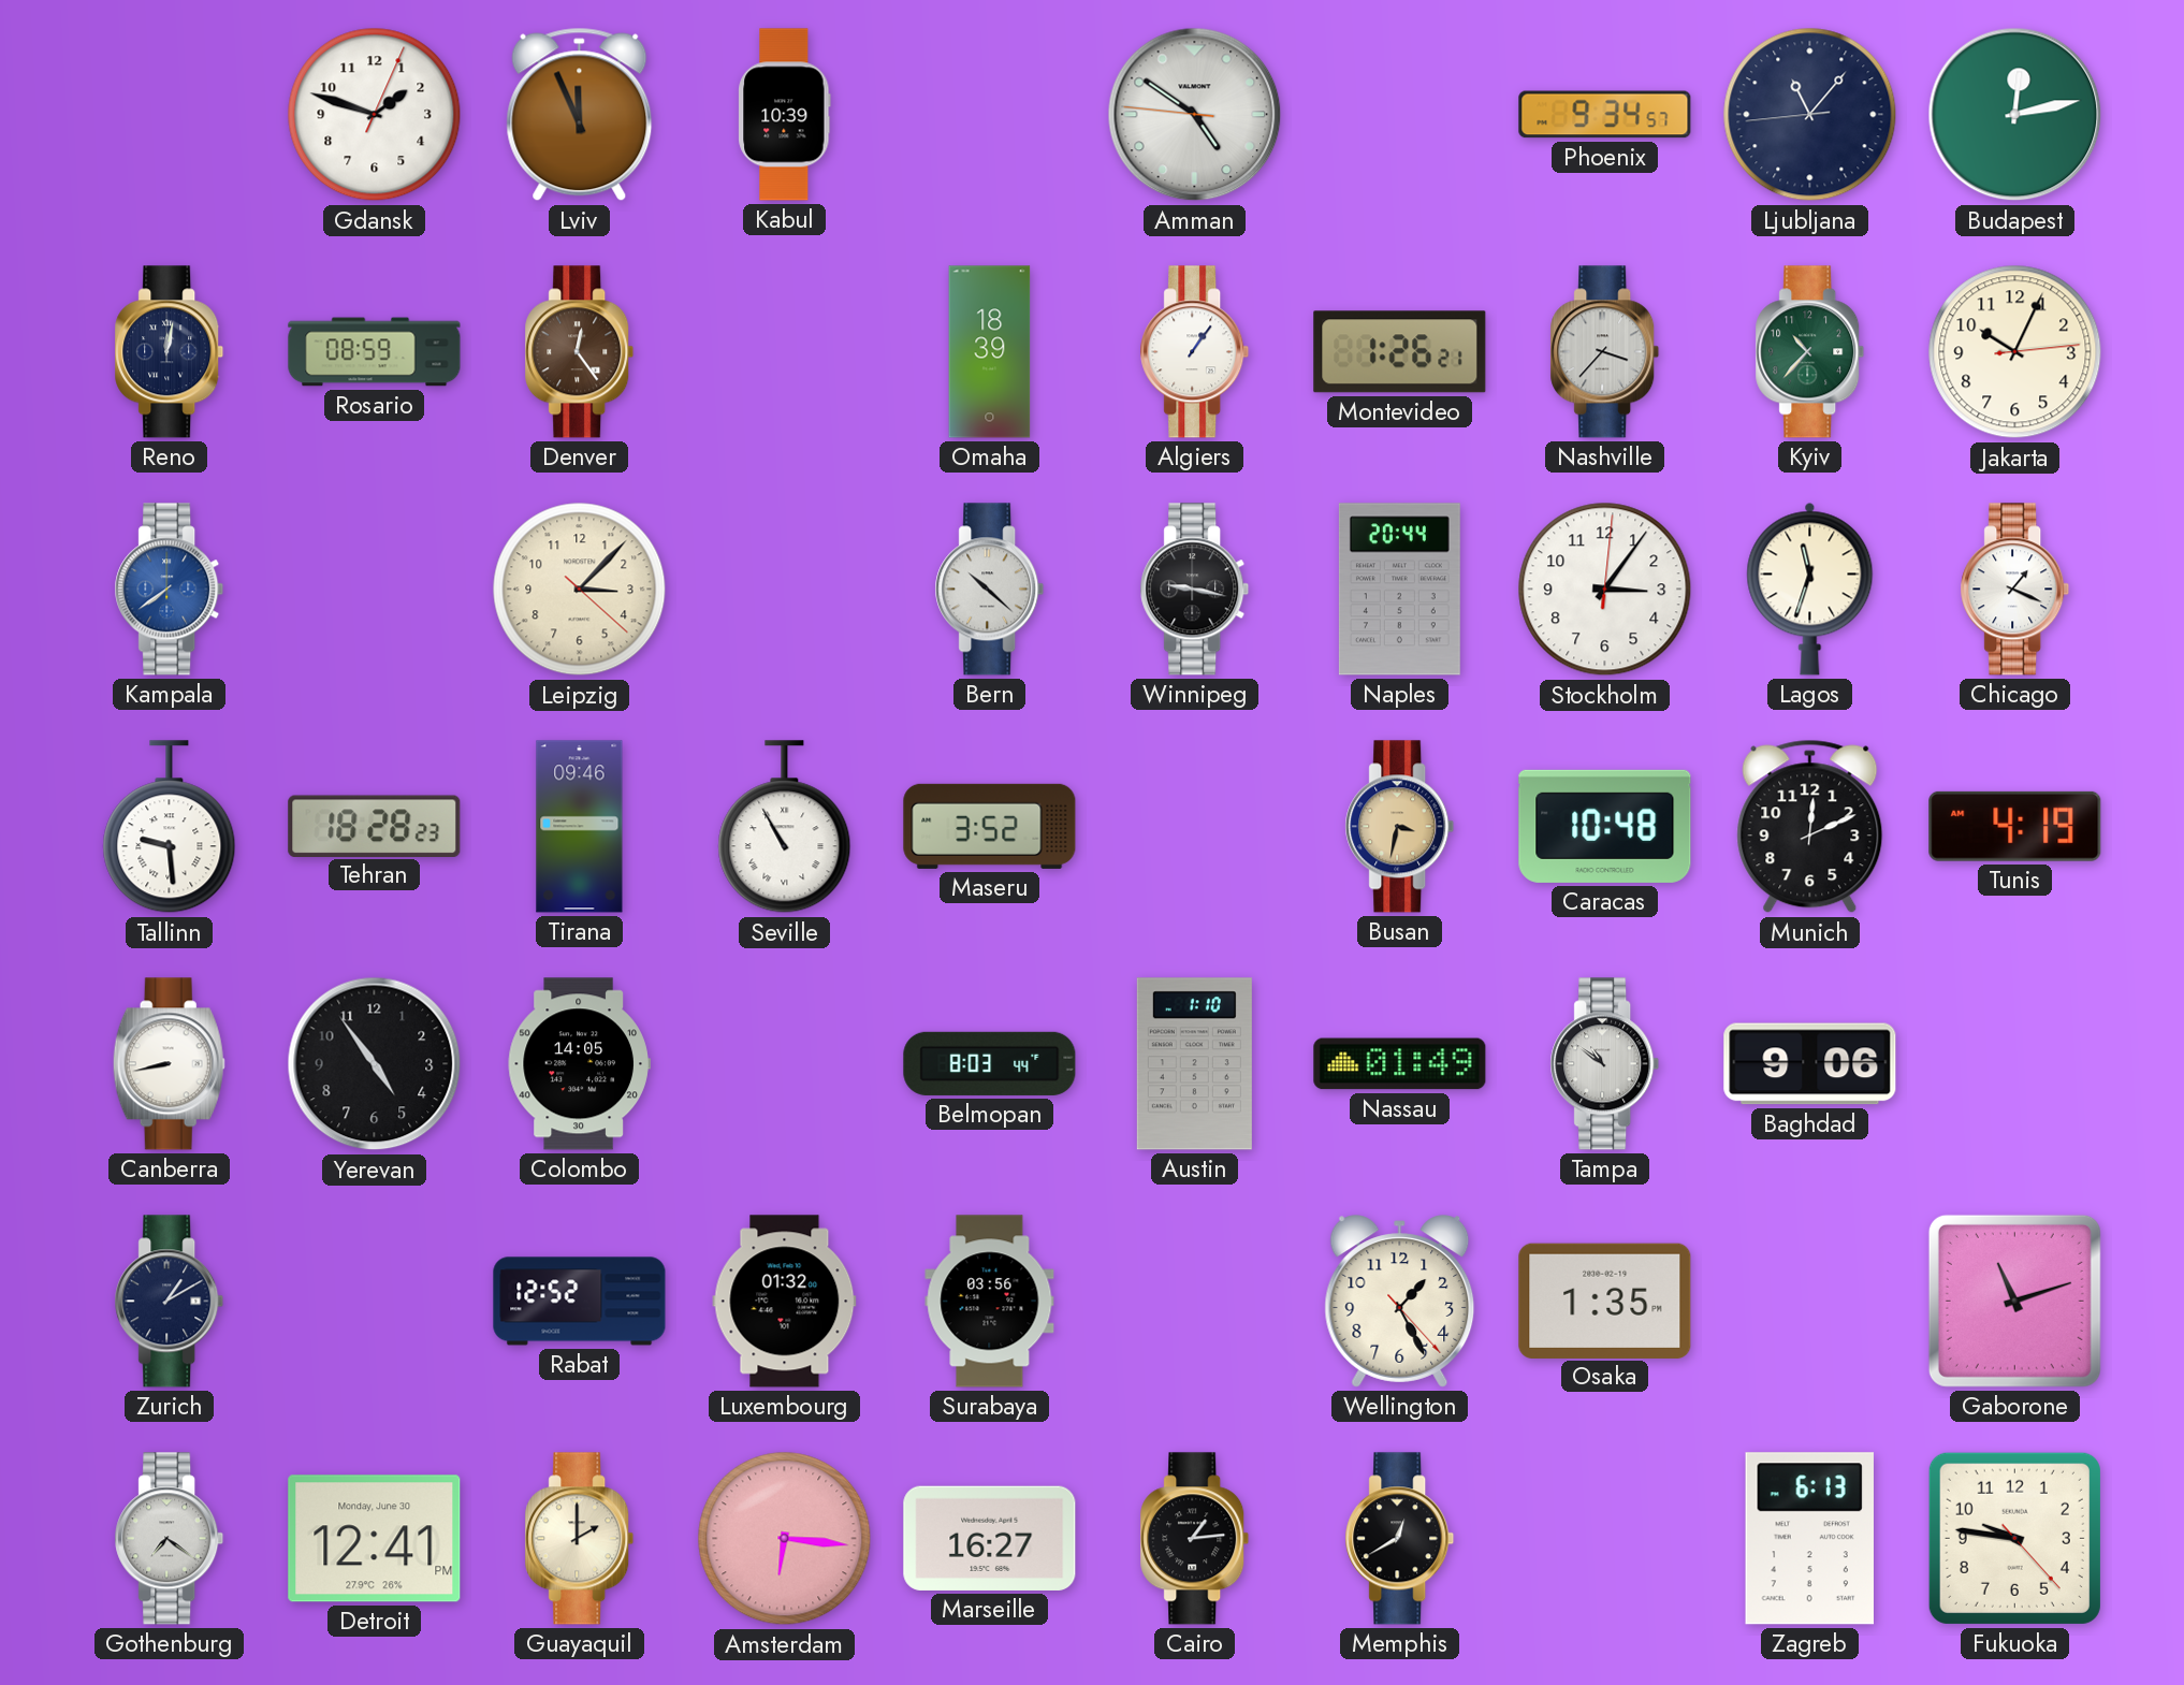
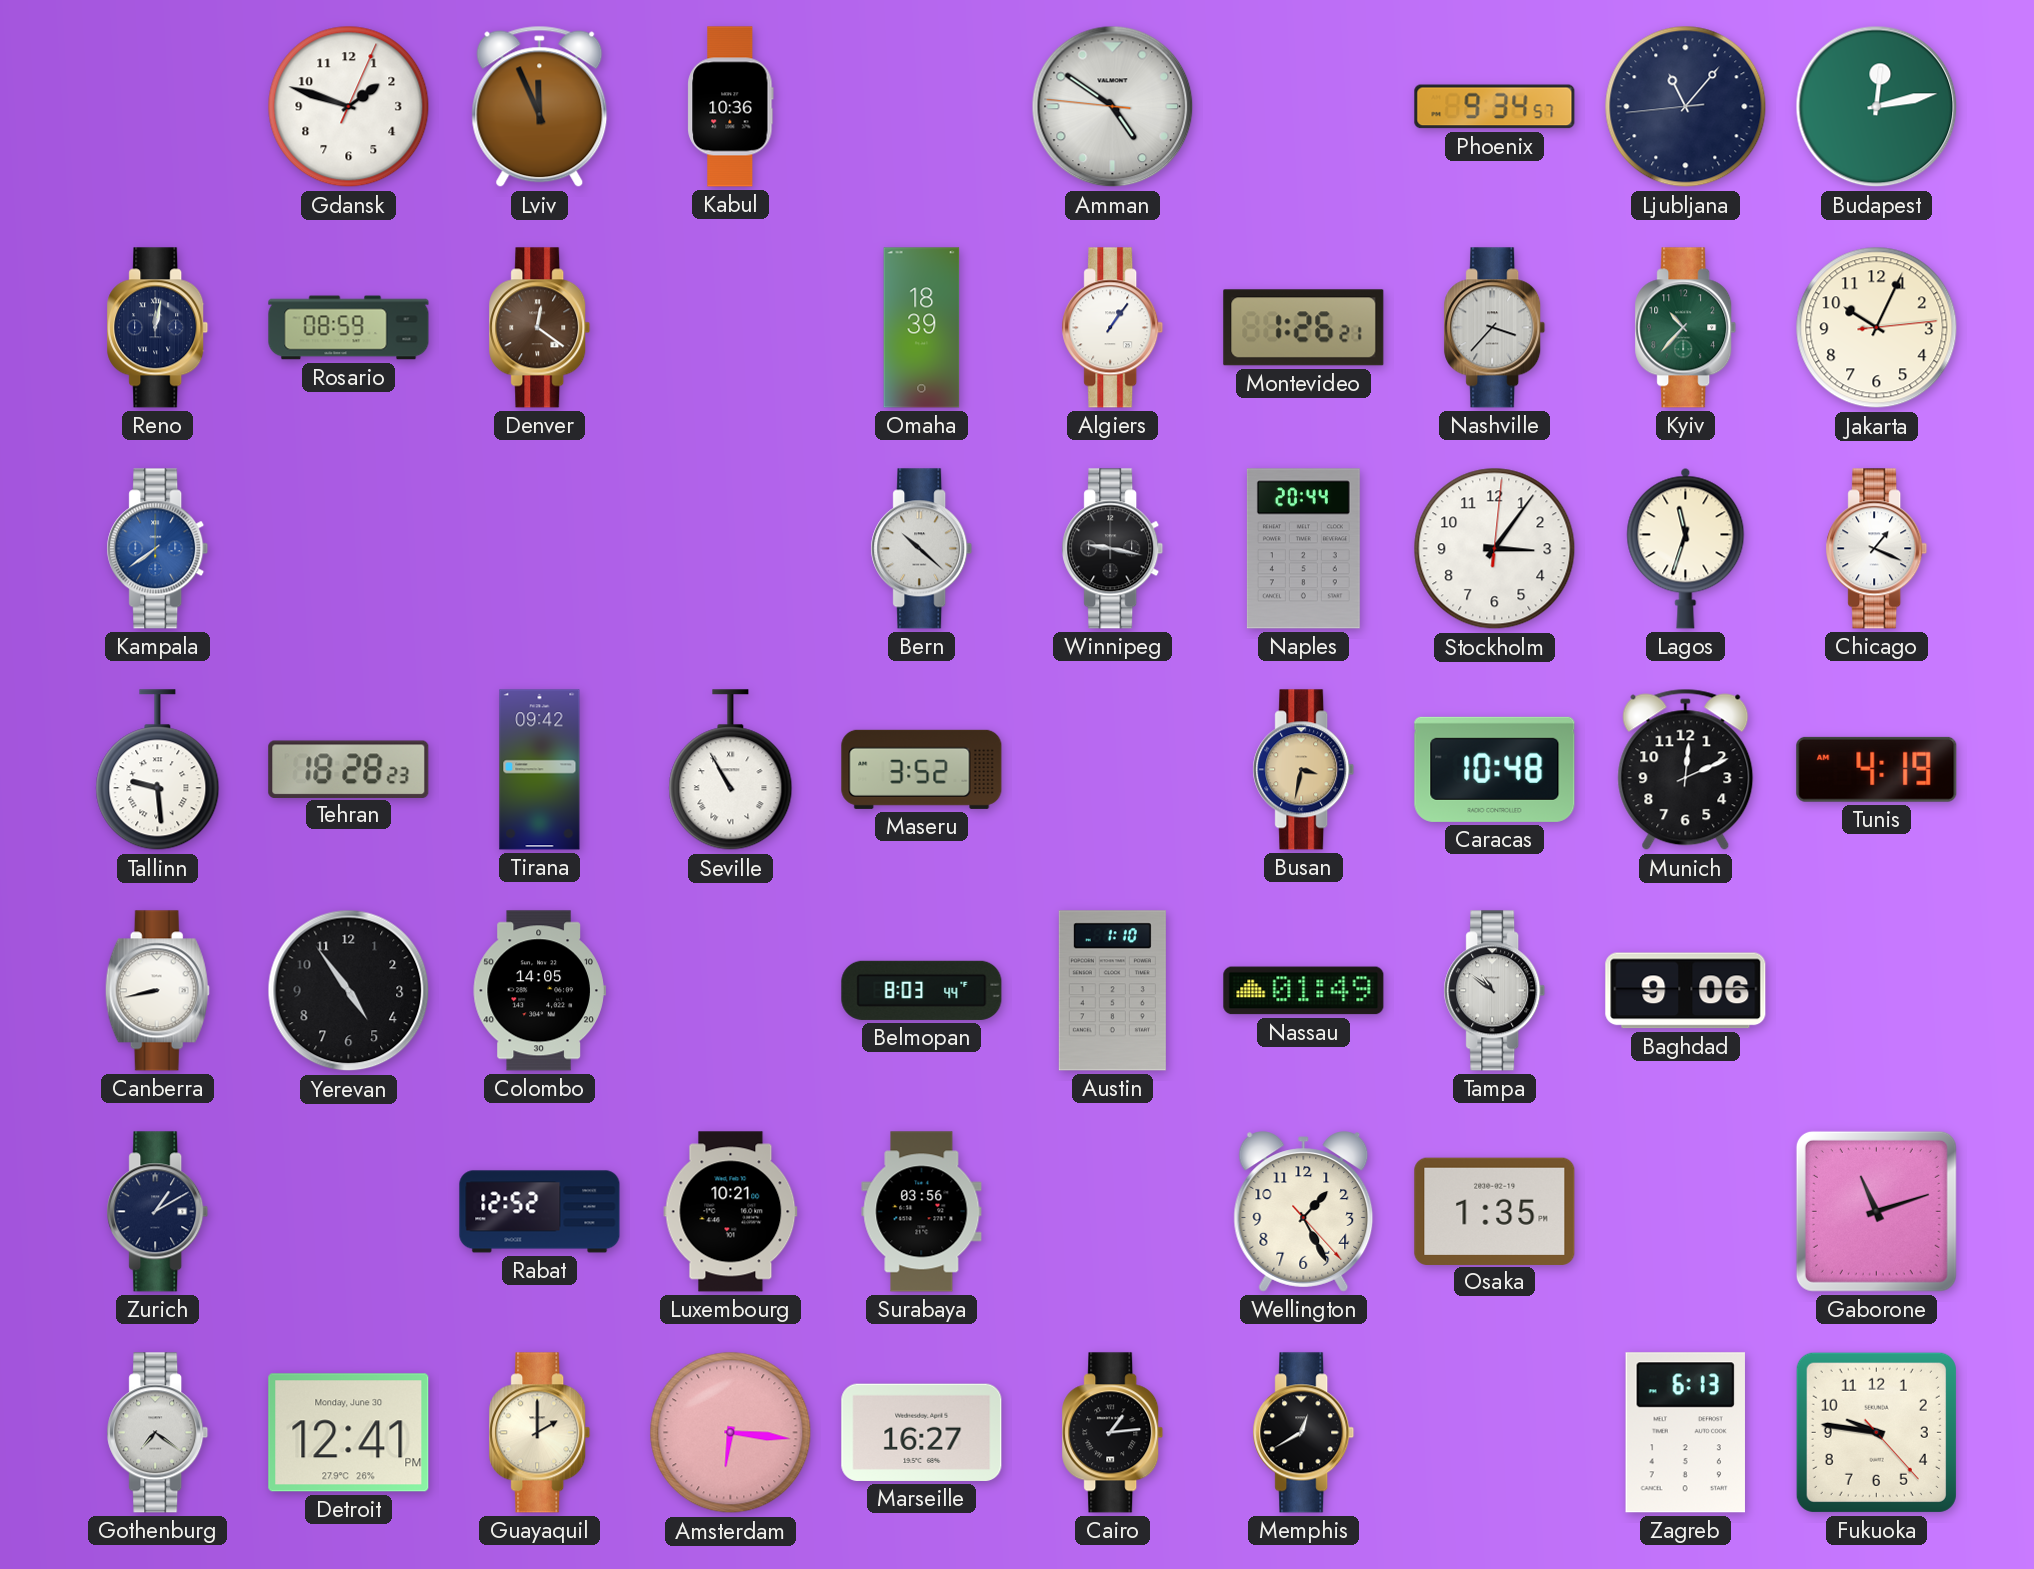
Kabul: 10:39 -> 10:36
Denver: 12:24 -> 12:21
Leipzig: 3:07 -> none
Tirana: 09:46 -> 09:42
Luxembourg: 01:32 -> 10:21
